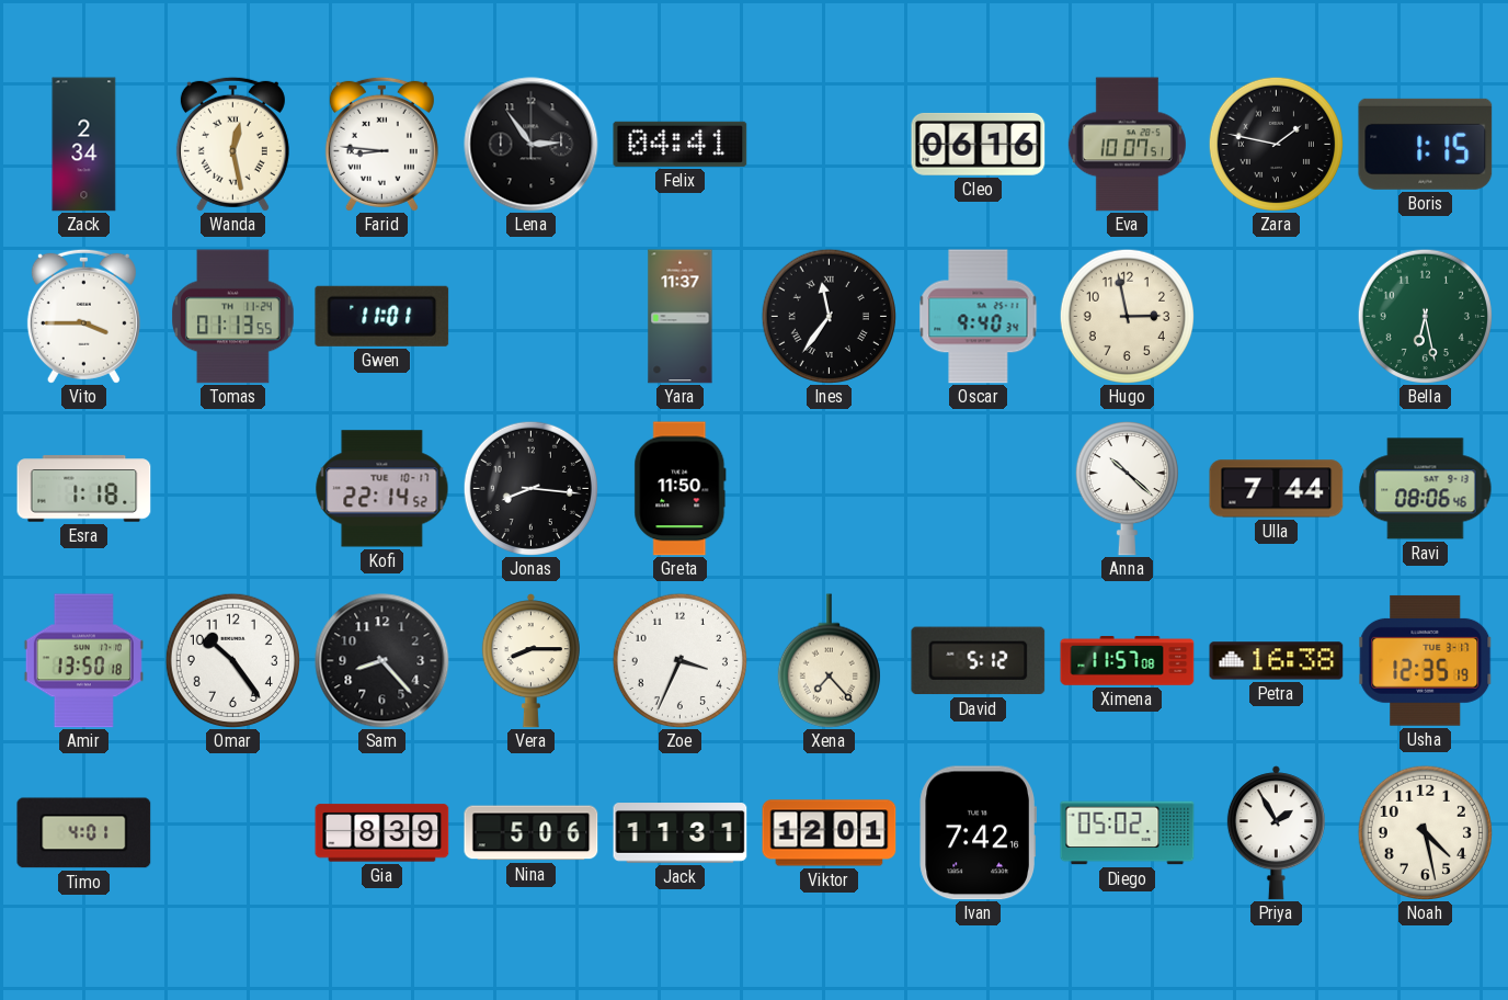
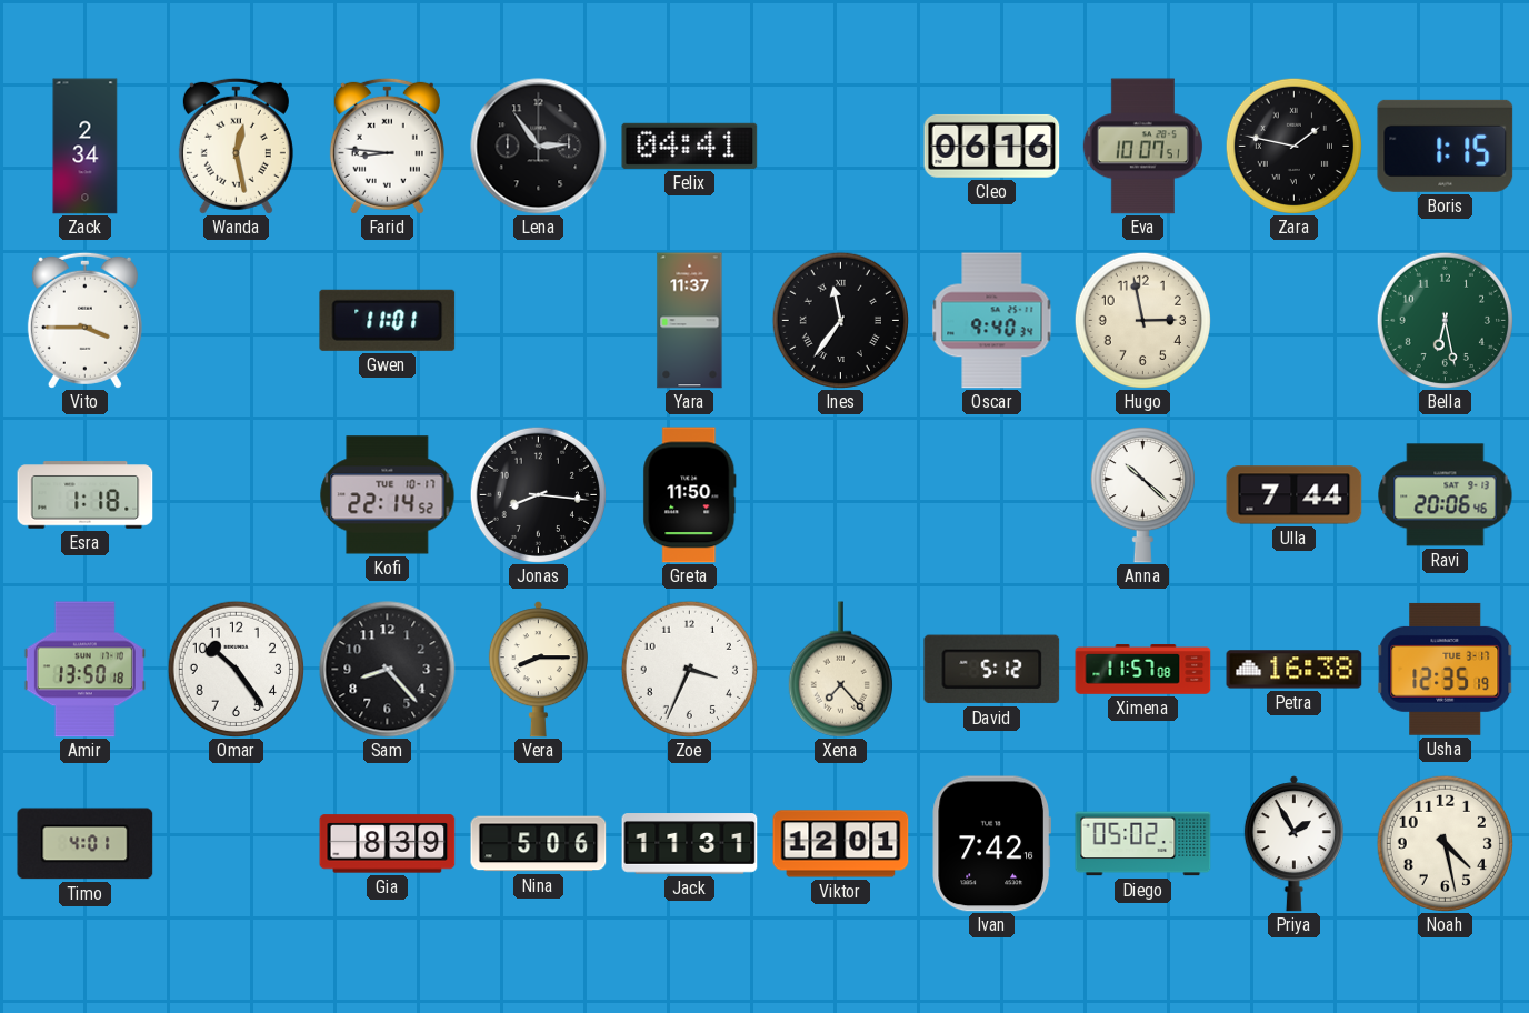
Tomas: 01:13 -> none
Ravi: 08:06 -> 20:06
